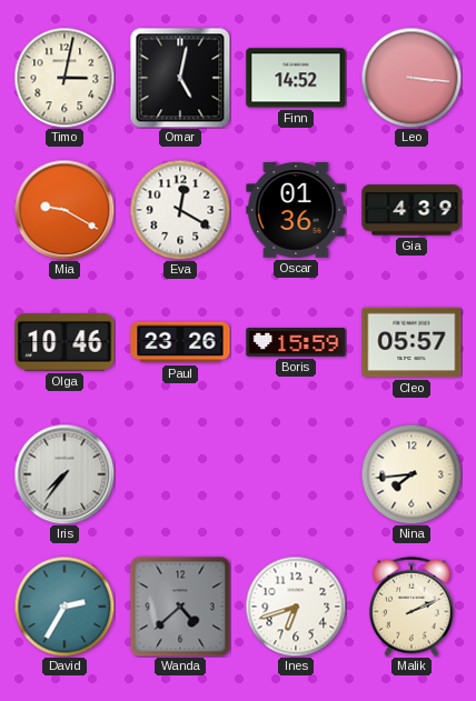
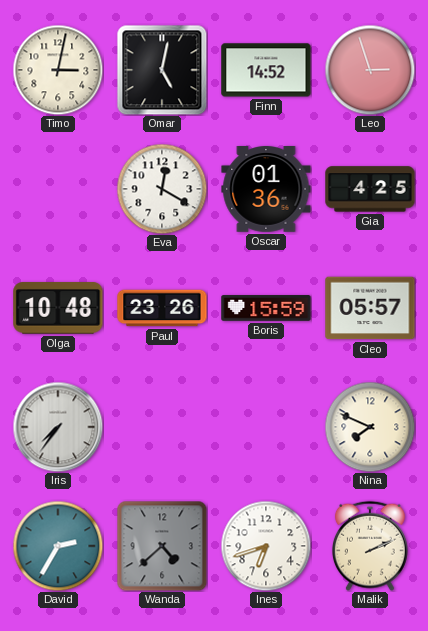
Leo: 3:16 -> 2:57
Mia: 9:20 -> none
Gia: 4:39 -> 4:25
Olga: 10:46 -> 10:48
Nina: 7:44 -> 7:49
